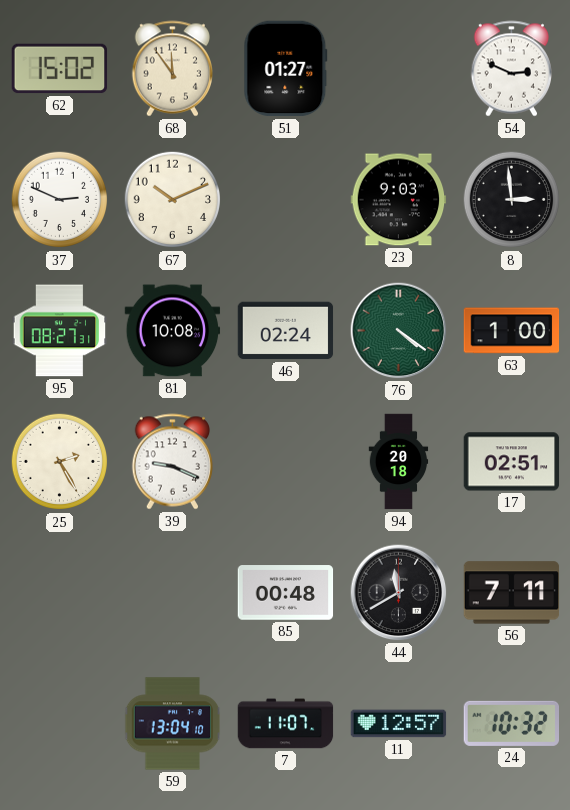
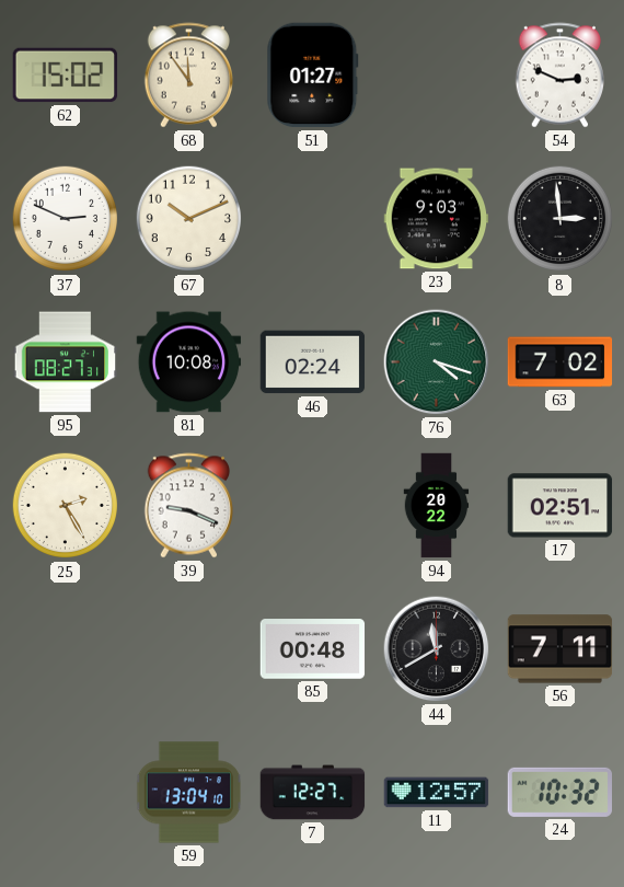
76: 4:21 -> 4:18
63: 1:00 -> 7:02
94: 20:18 -> 20:22
7: 11:07 -> 12:27
